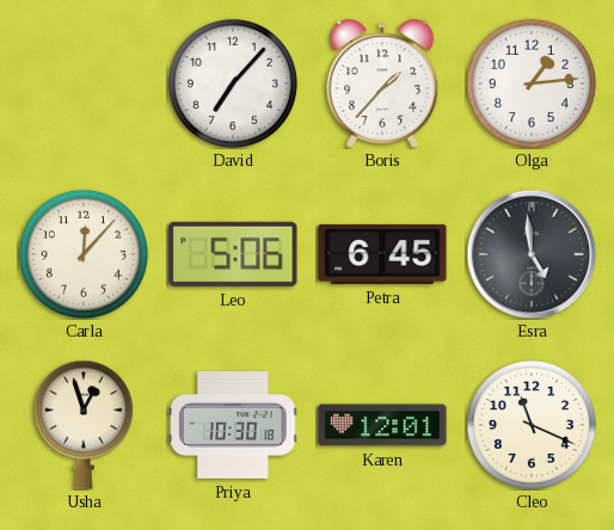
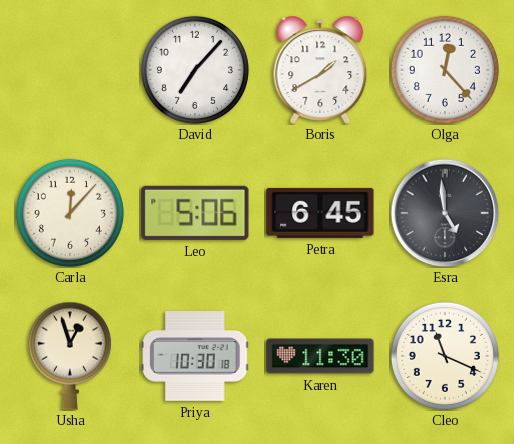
Boris: 1:37 -> 1:40
Olga: 1:14 -> 12:23
Karen: 12:01 -> 11:30
